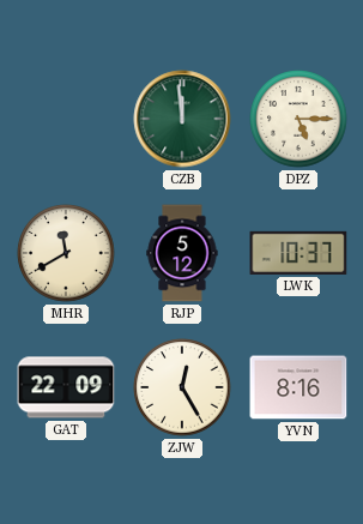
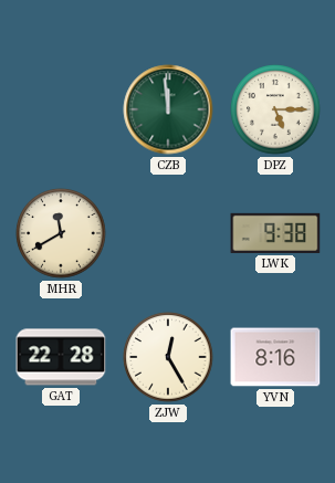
RJP: 5:12 -> none
LWK: 10:37 -> 9:38
GAT: 22:09 -> 22:28
